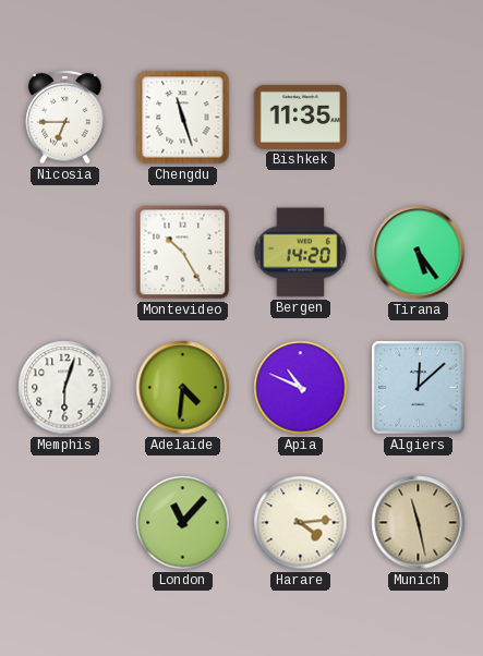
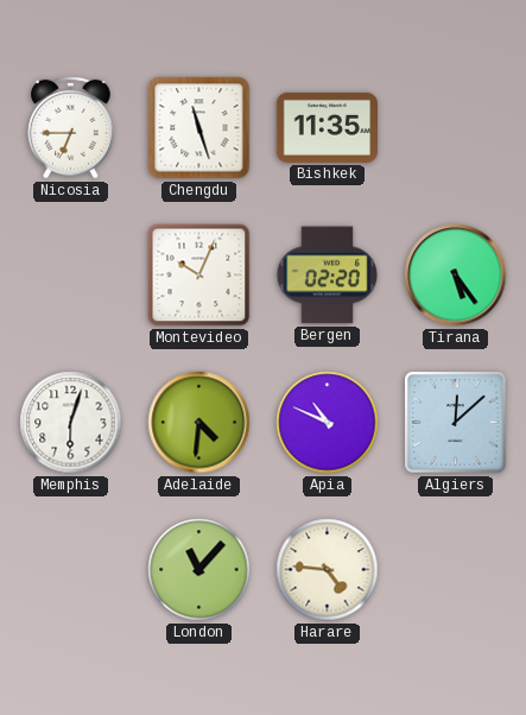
Montevideo: 10:25 -> 10:04
Bergen: 14:20 -> 02:20
Harare: 4:14 -> 4:46
Munich: 11:28 -> none
